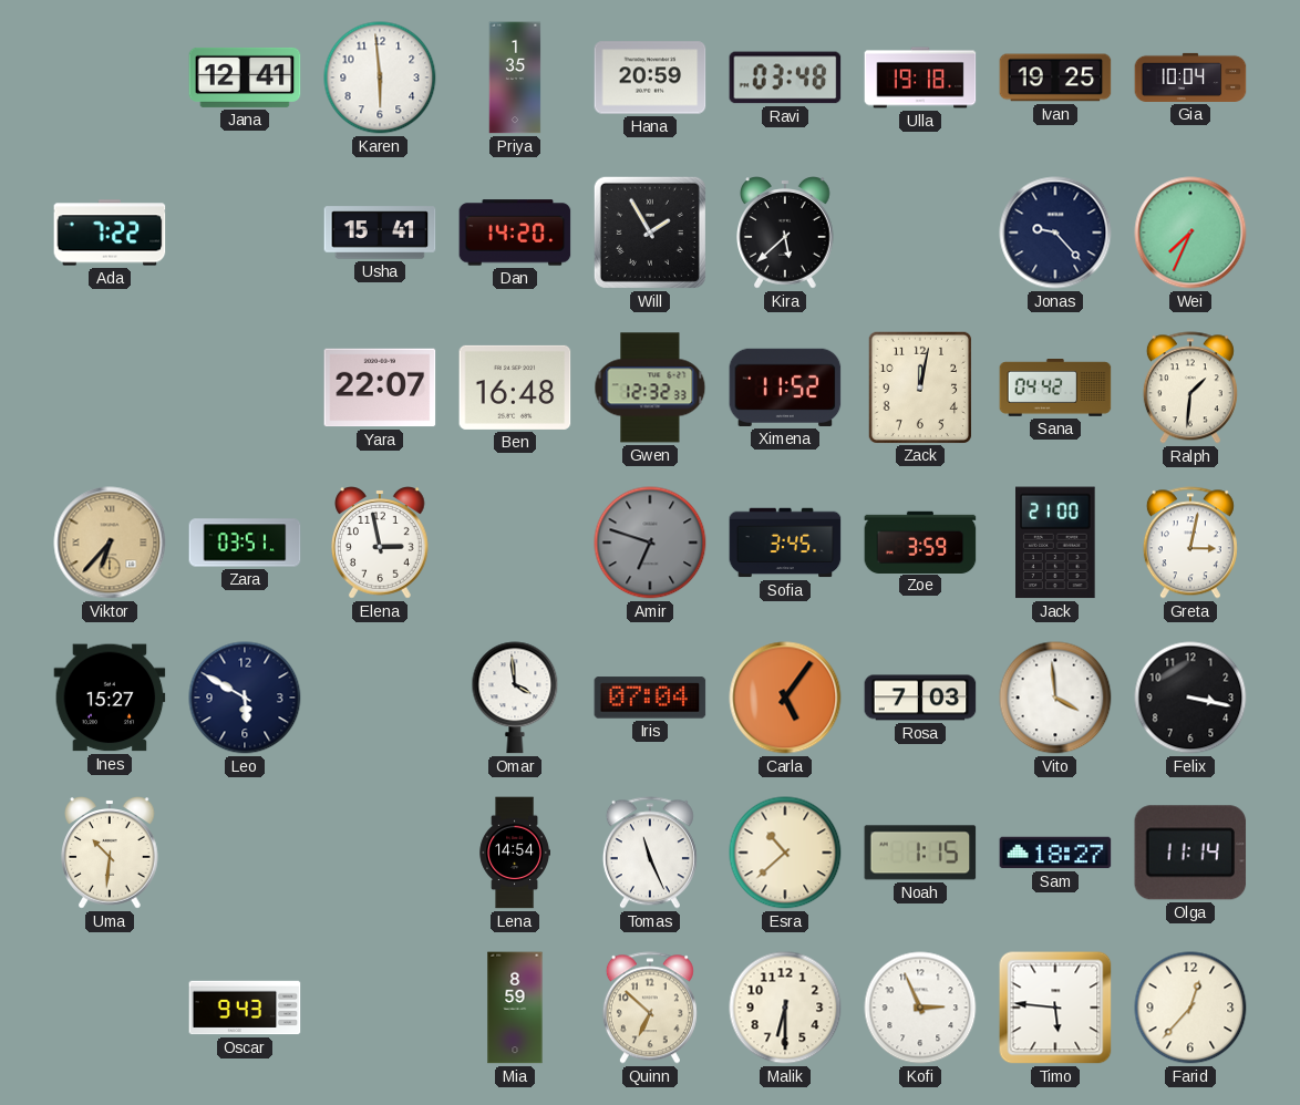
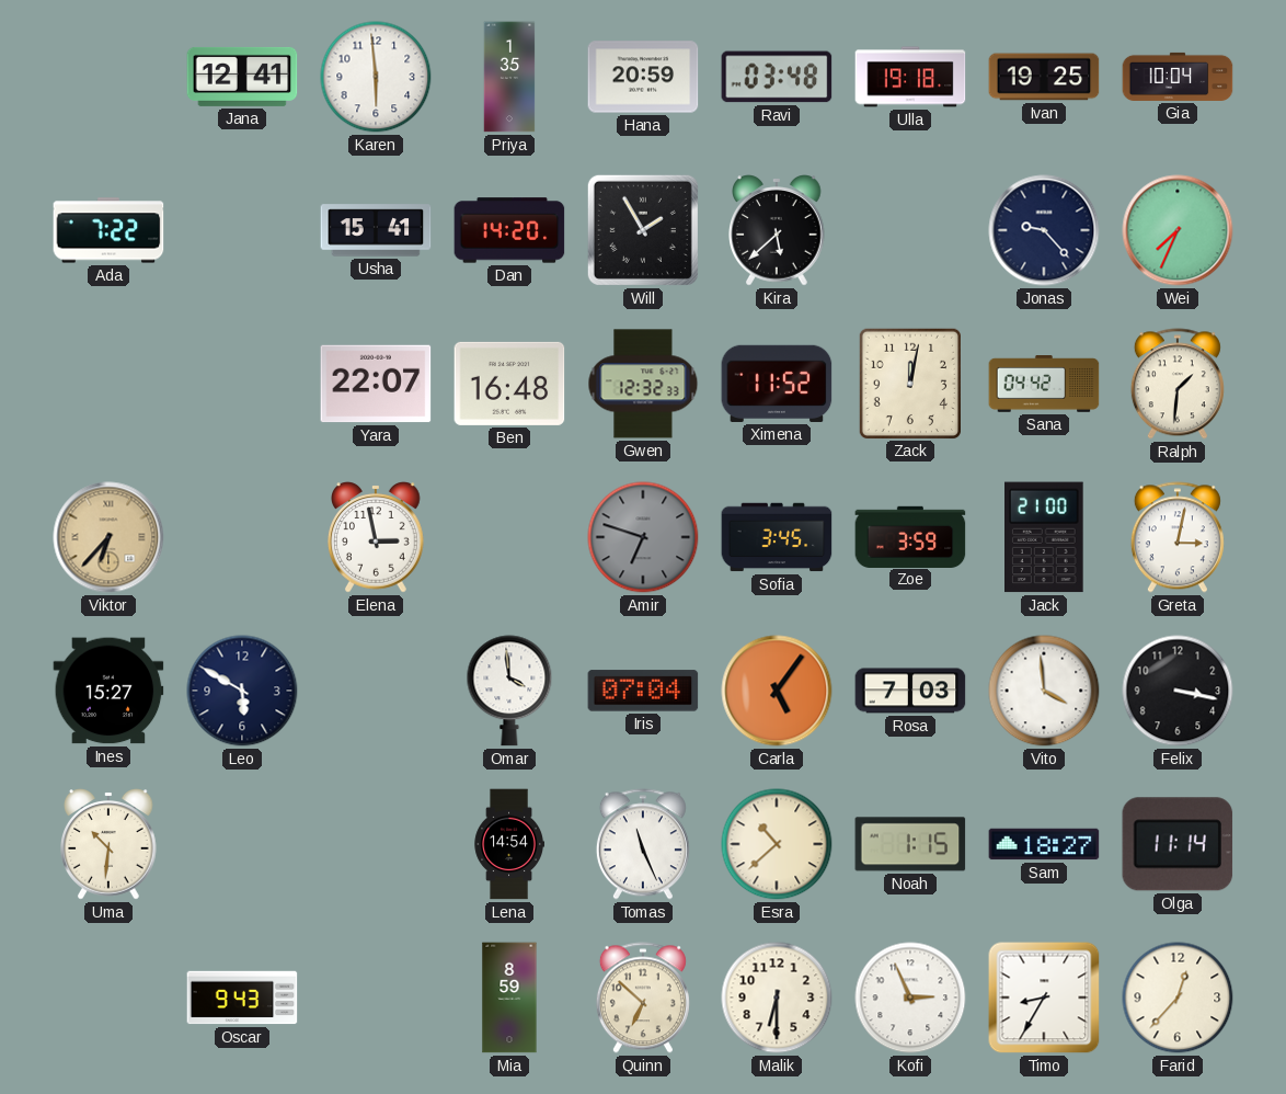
Zara: 03:51 -> none
Timo: 5:46 -> 8:35
